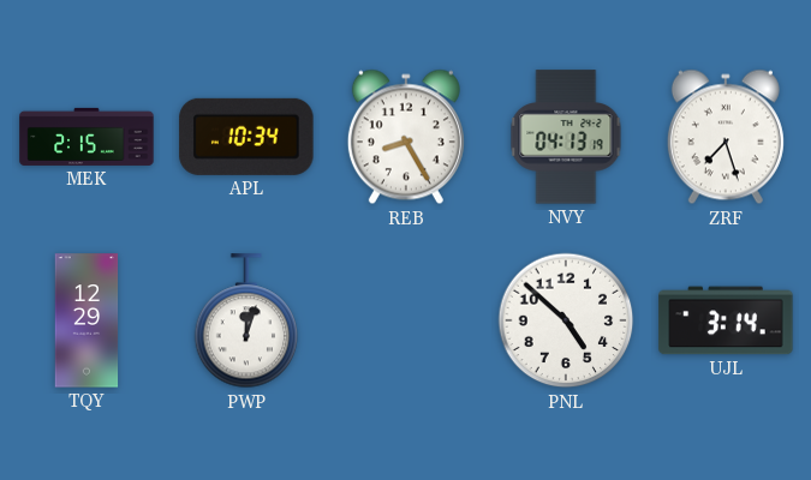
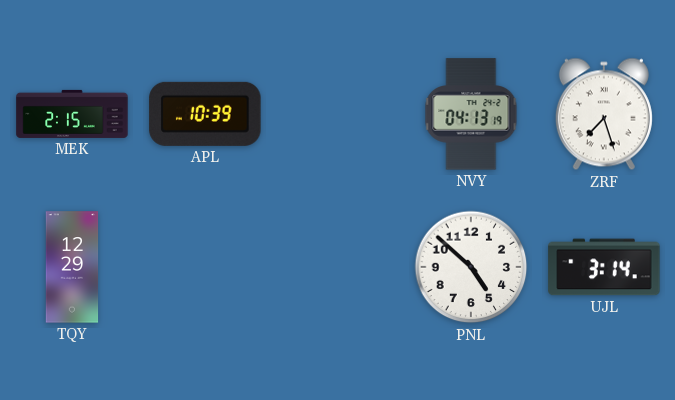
APL: 10:34 -> 10:39
REB: 8:25 -> none
PWP: 12:03 -> none
